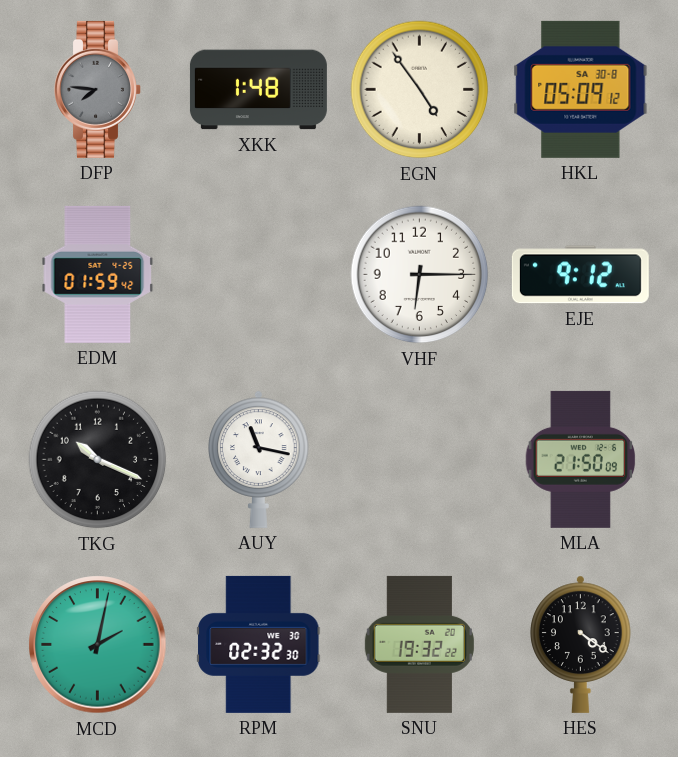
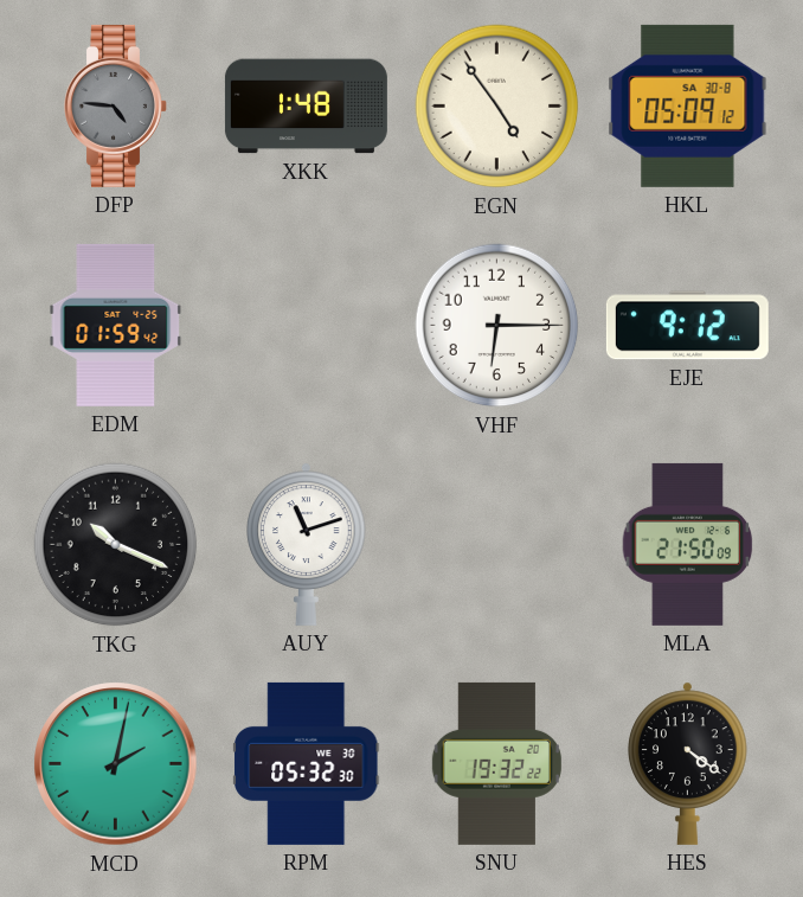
DFP: 7:46 -> 4:46
AUY: 11:17 -> 11:12
RPM: 02:32 -> 05:32
